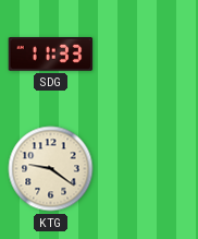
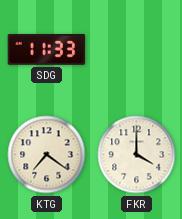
KTG: 9:21 -> 7:21
FKR: none -> 4:00
